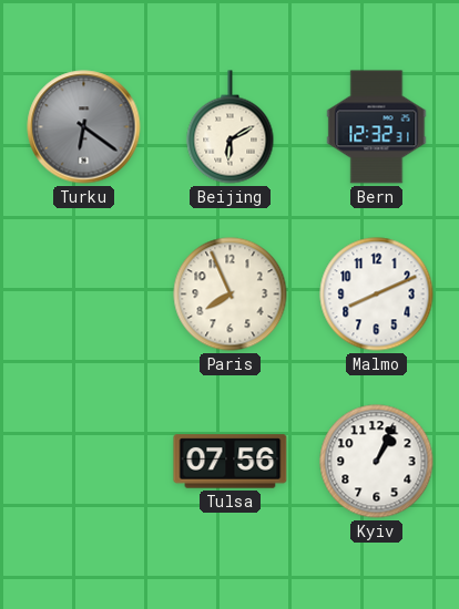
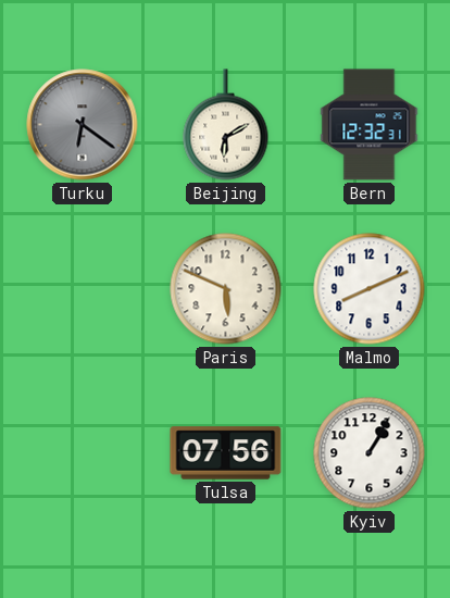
Paris: 7:56 -> 5:49
Kyiv: 1:04 -> 1:05
